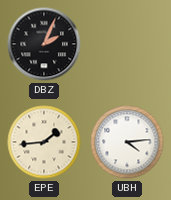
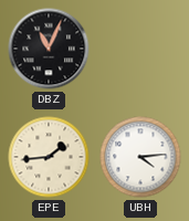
DBZ: 2:04 -> 11:04
